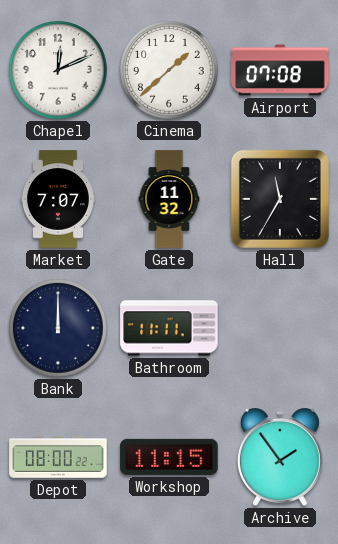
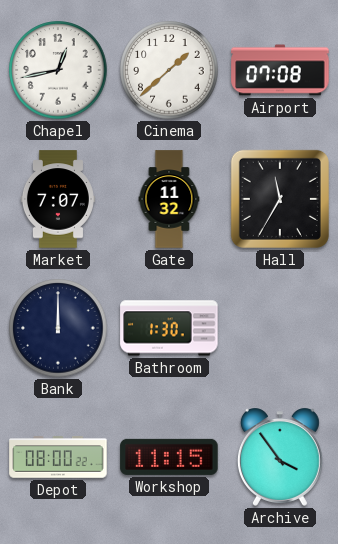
Chapel: 12:11 -> 12:43
Bathroom: 11:11 -> 1:30
Archive: 1:54 -> 3:54
